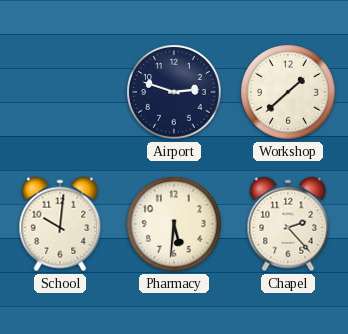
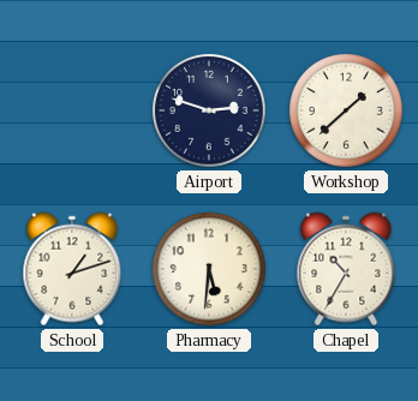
School: 10:01 -> 1:12
Chapel: 2:23 -> 10:35
